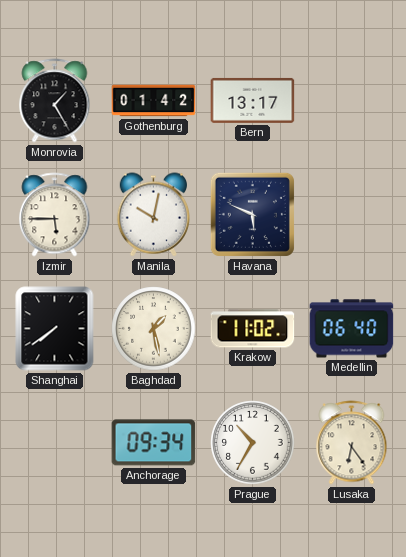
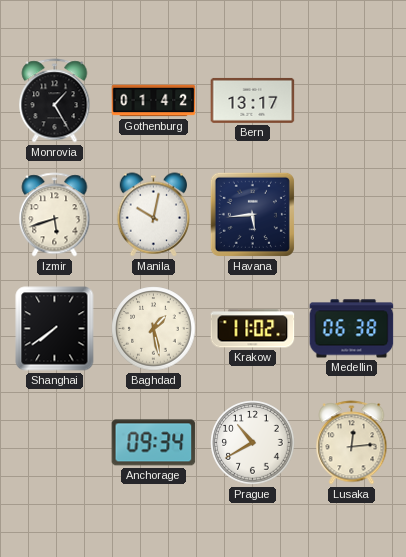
Izmir: 5:45 -> 5:42
Havana: 5:49 -> 5:44
Medellin: 06:40 -> 06:38
Prague: 10:35 -> 10:40
Lusaka: 6:24 -> 12:14
